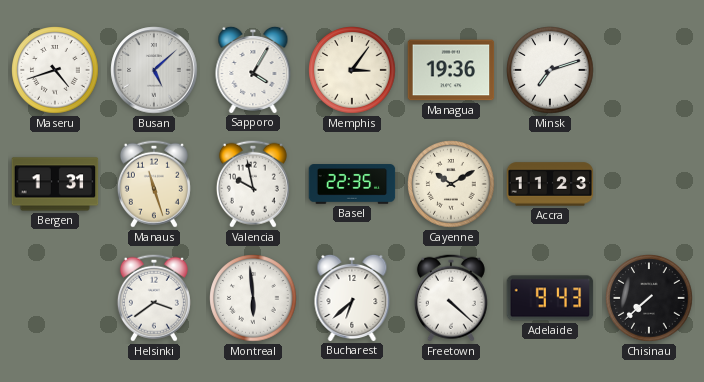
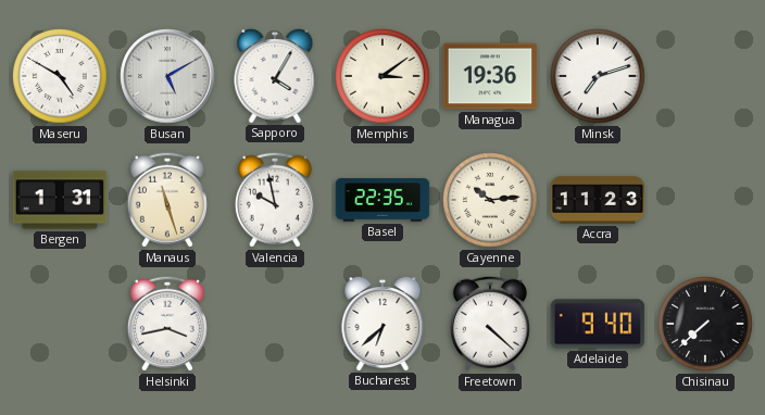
Maseru: 4:42 -> 4:50
Busan: 5:08 -> 5:10
Memphis: 3:06 -> 3:09
Cayenne: 10:10 -> 10:14
Helsinki: 3:39 -> 3:43
Montreal: 5:59 -> none
Adelaide: 9:43 -> 9:40
